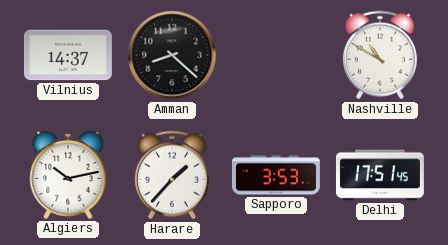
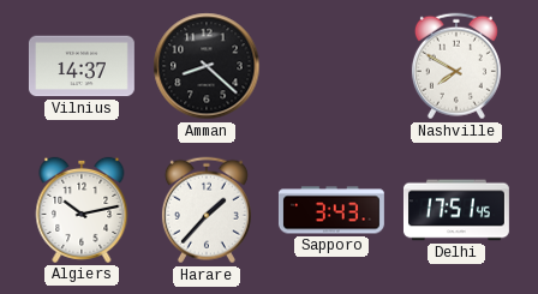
Nashville: 10:50 -> 7:50
Sapporo: 3:53 -> 3:43
